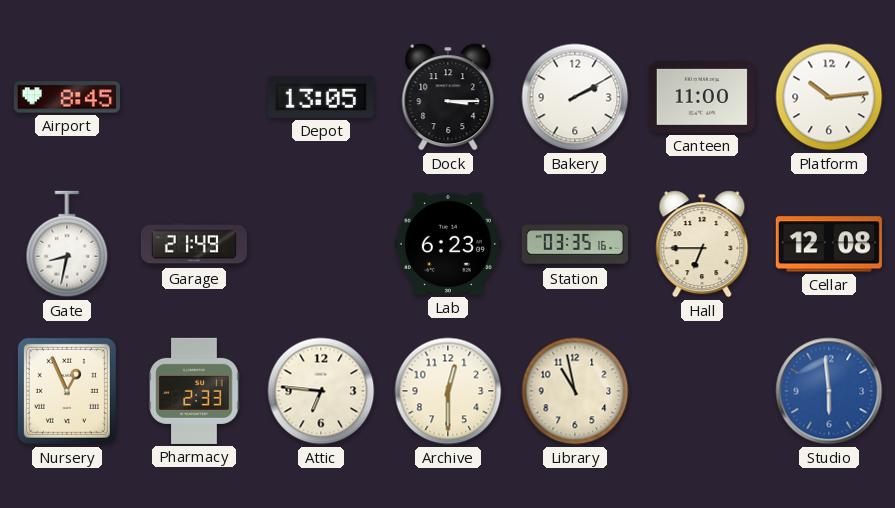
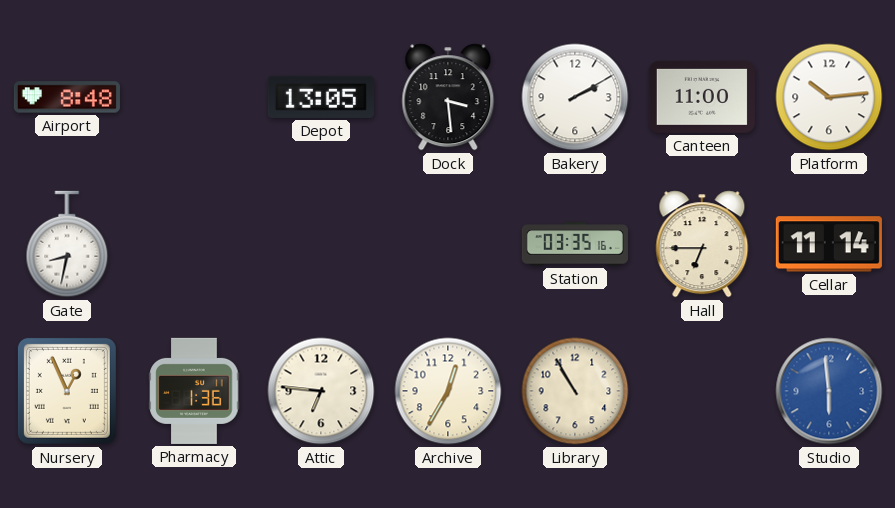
Airport: 8:45 -> 8:48
Dock: 3:15 -> 3:29
Garage: 21:49 -> none
Lab: 6:23 -> none
Cellar: 12:08 -> 11:14
Pharmacy: 2:33 -> 1:36
Archive: 12:30 -> 12:35
Library: 10:58 -> 10:55
